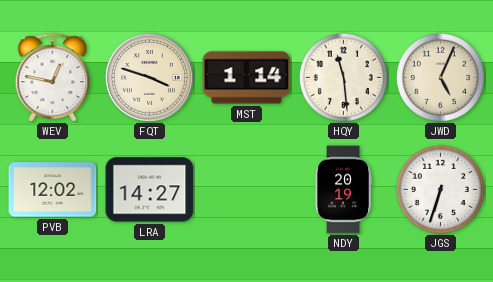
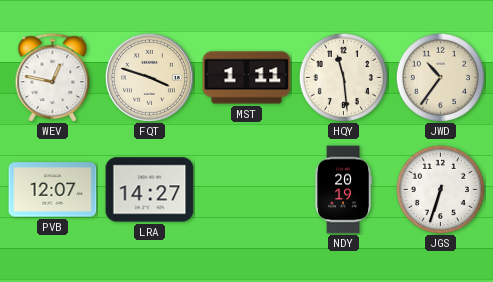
MST: 1:14 -> 1:11
JWD: 5:04 -> 10:36
PVB: 12:02 -> 12:07
